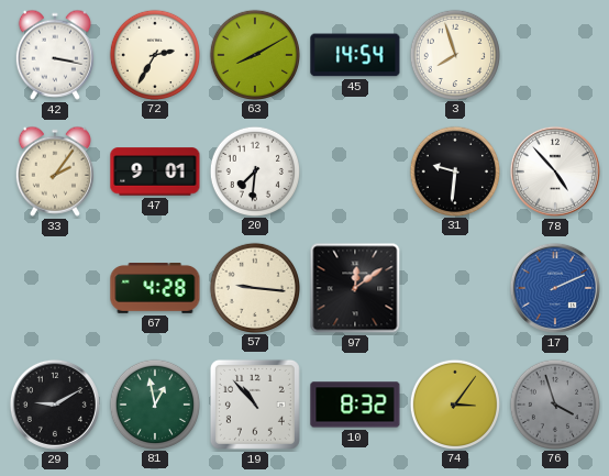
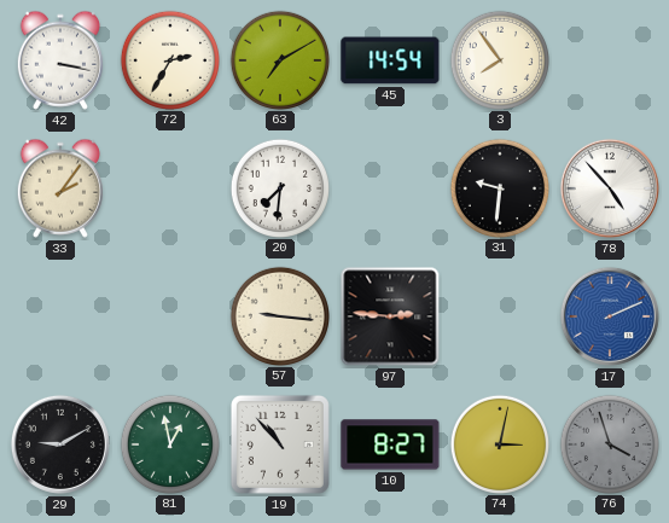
63: 8:10 -> 7:10
3: 7:57 -> 7:54
47: 9:01 -> none
67: 4:28 -> none
97: 12:09 -> 2:46
10: 8:32 -> 8:27
74: 3:06 -> 3:02
